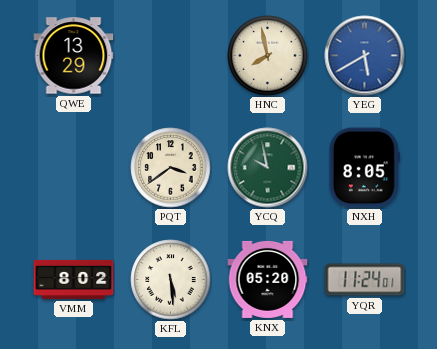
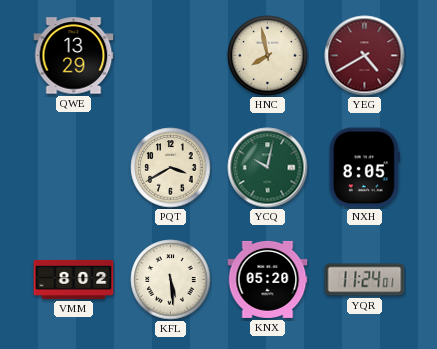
YEG: 5:40 -> 4:40
YEG dial: blue -> burgundy
PQT: 3:39 -> 3:40
YCQ: 9:58 -> 10:02
